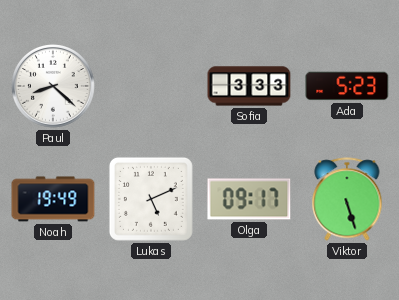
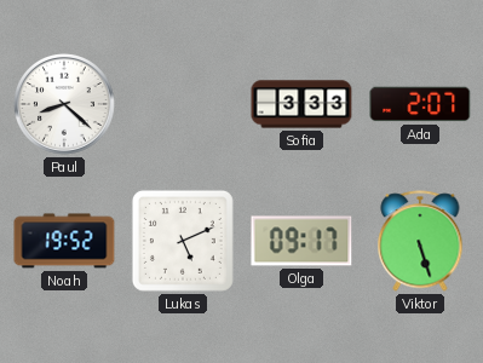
Ada: 5:23 -> 2:07
Noah: 19:49 -> 19:52
